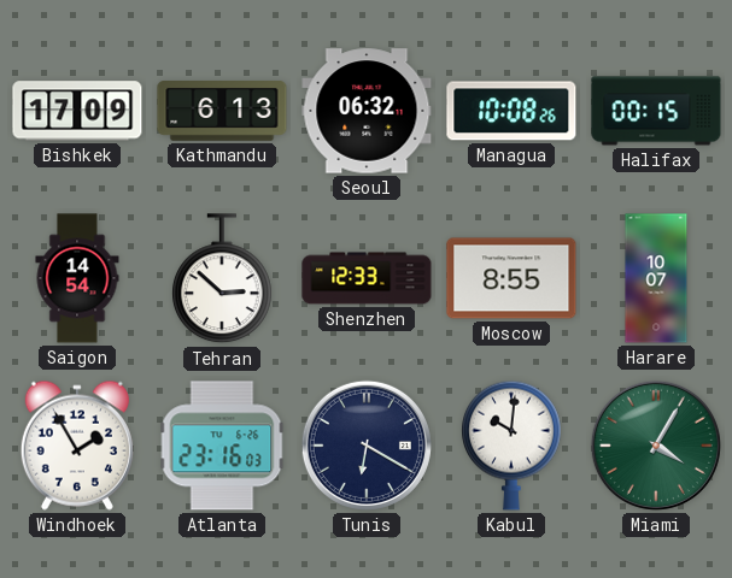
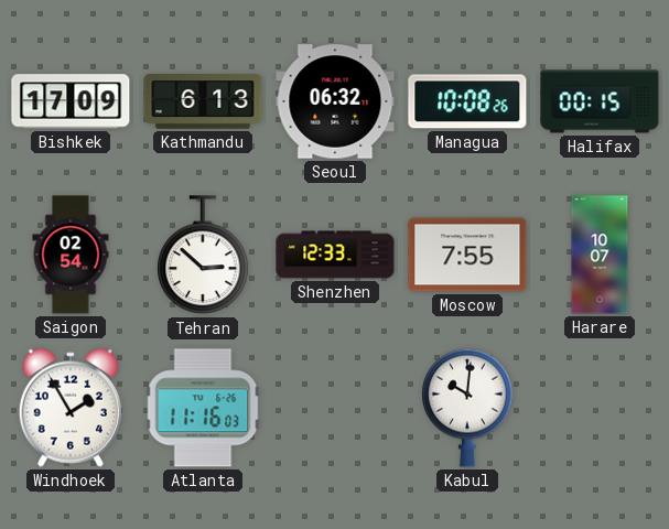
Saigon: 14:54 -> 02:54
Moscow: 8:55 -> 7:55
Atlanta: 23:16 -> 11:16
Tunis: 6:20 -> none
Miami: 4:05 -> none
